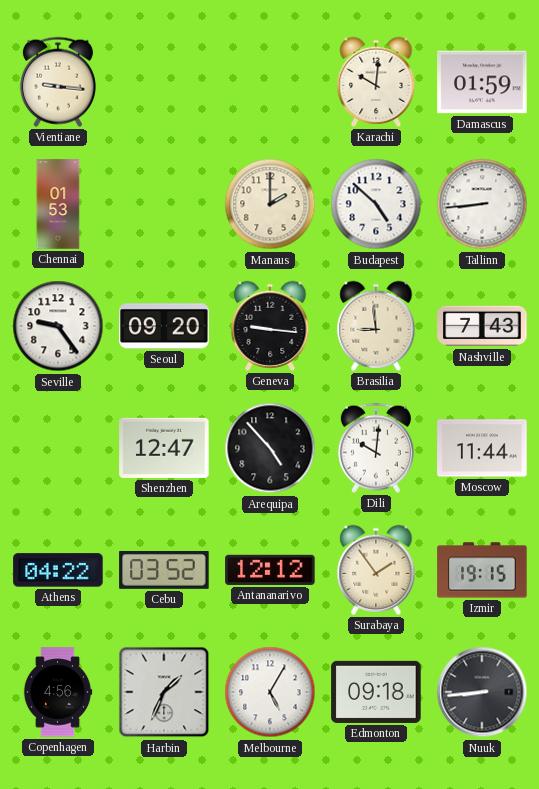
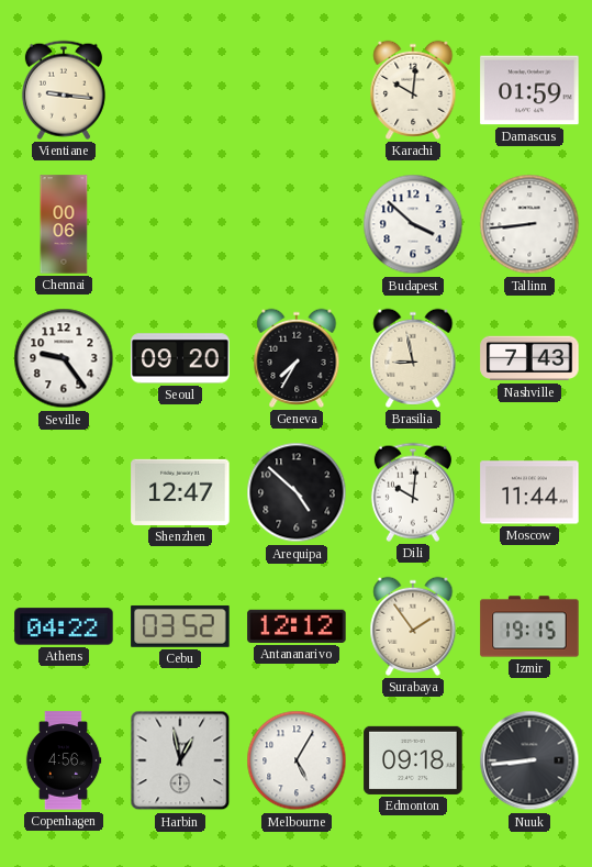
Chennai: 01:53 -> 00:06
Manaus: 2:00 -> none
Budapest: 4:52 -> 3:52
Geneva: 9:16 -> 7:35
Brasilia: 8:59 -> 8:58
Arequipa: 4:53 -> 4:52
Harbin: 1:34 -> 12:58
